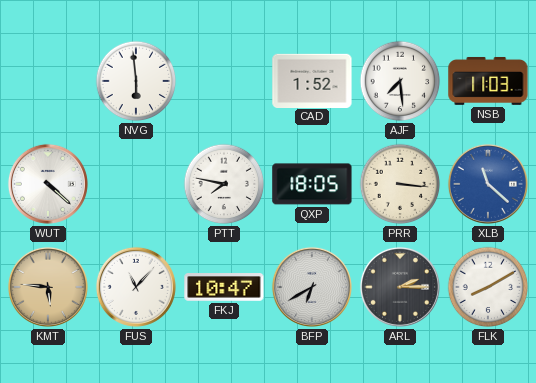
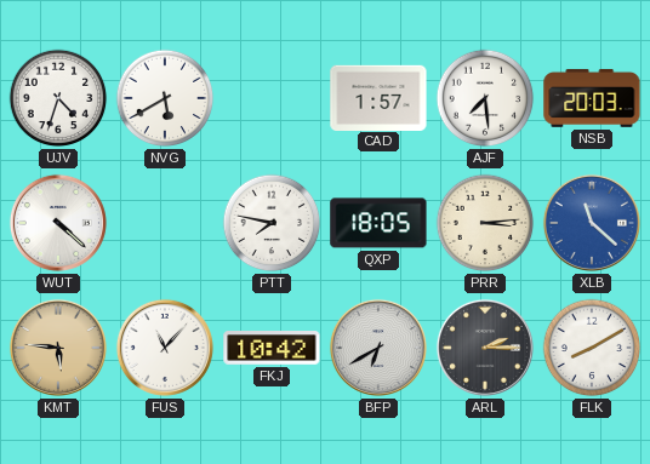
UJV: none -> 4:33
NVG: 5:59 -> 5:40
CAD: 1:52 -> 1:57
NSB: 11:03 -> 20:03
PRR: 3:16 -> 3:14
FKJ: 10:47 -> 10:42
